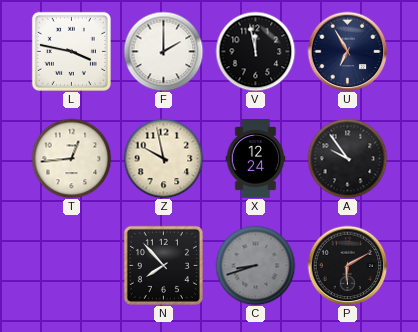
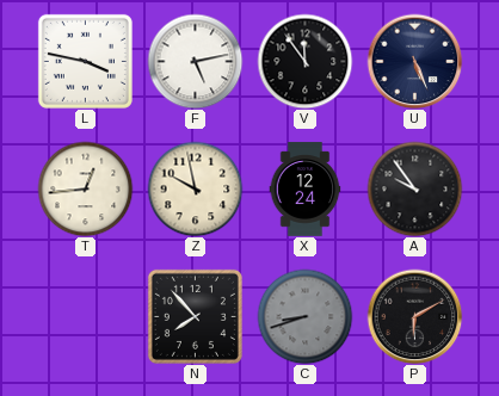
F: 2:00 -> 5:13
V: 11:58 -> 11:54
U: 6:55 -> 5:26
